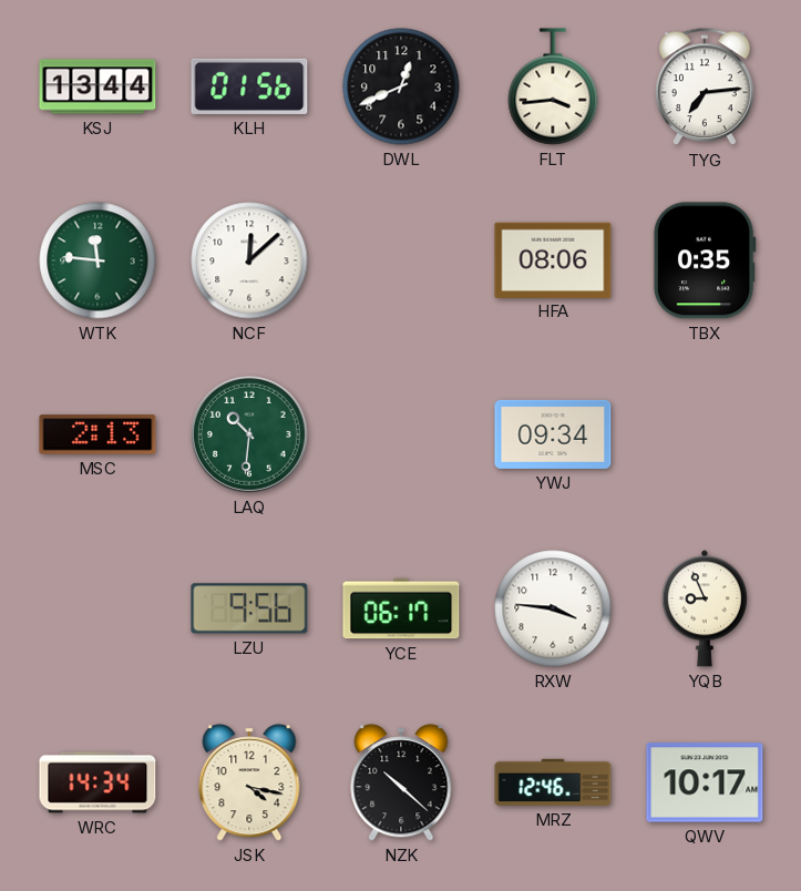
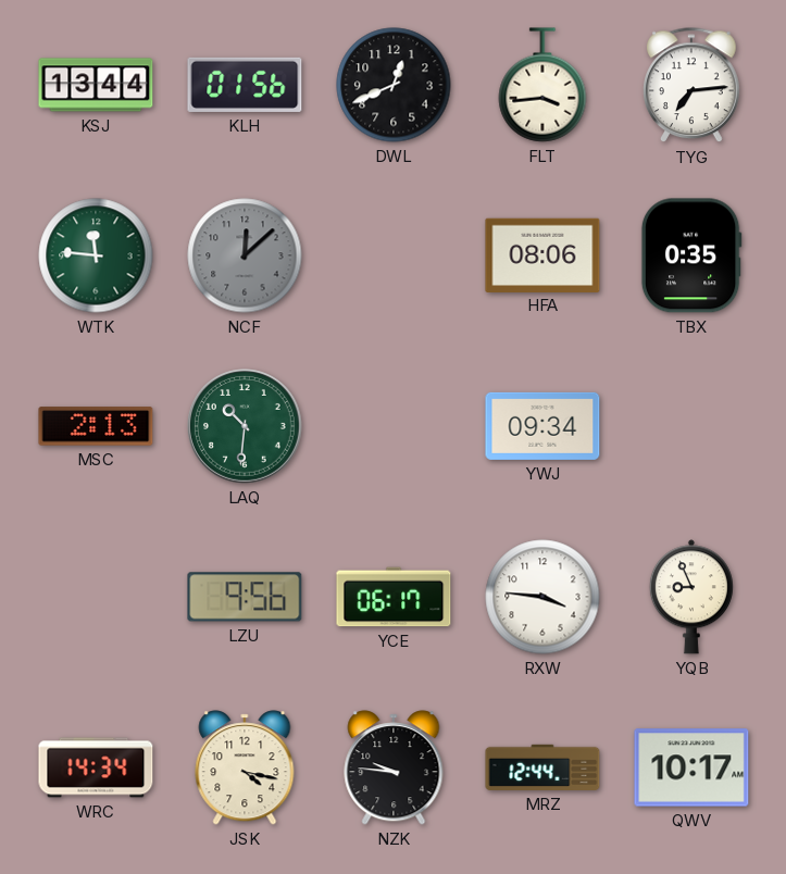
NCF dial: white -> grey
NZK: 10:22 -> 9:46
MRZ: 12:46 -> 12:44
